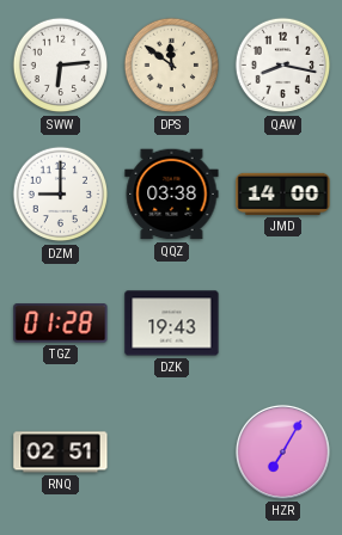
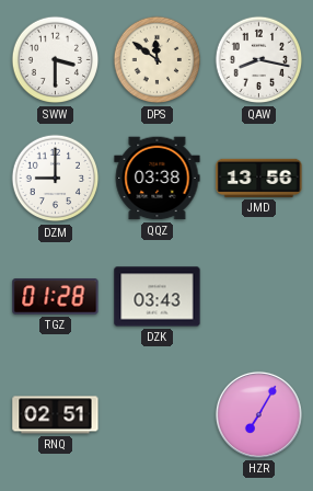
SWW: 6:14 -> 3:30
JMD: 14:00 -> 13:56
DZK: 19:43 -> 03:43
